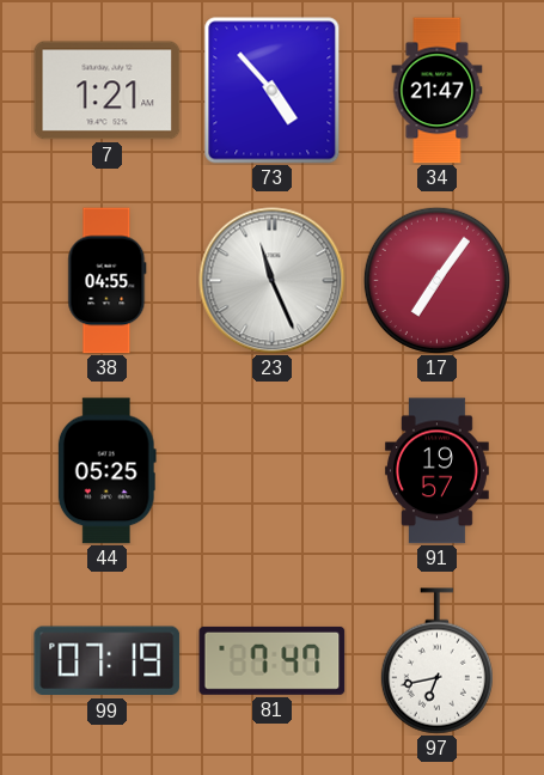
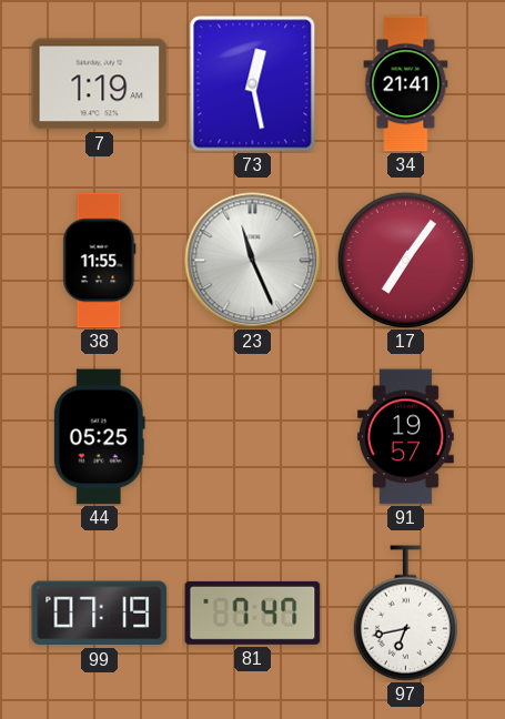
7: 1:21 -> 1:19
73: 4:53 -> 12:28
34: 21:47 -> 21:41
38: 04:55 -> 11:55
